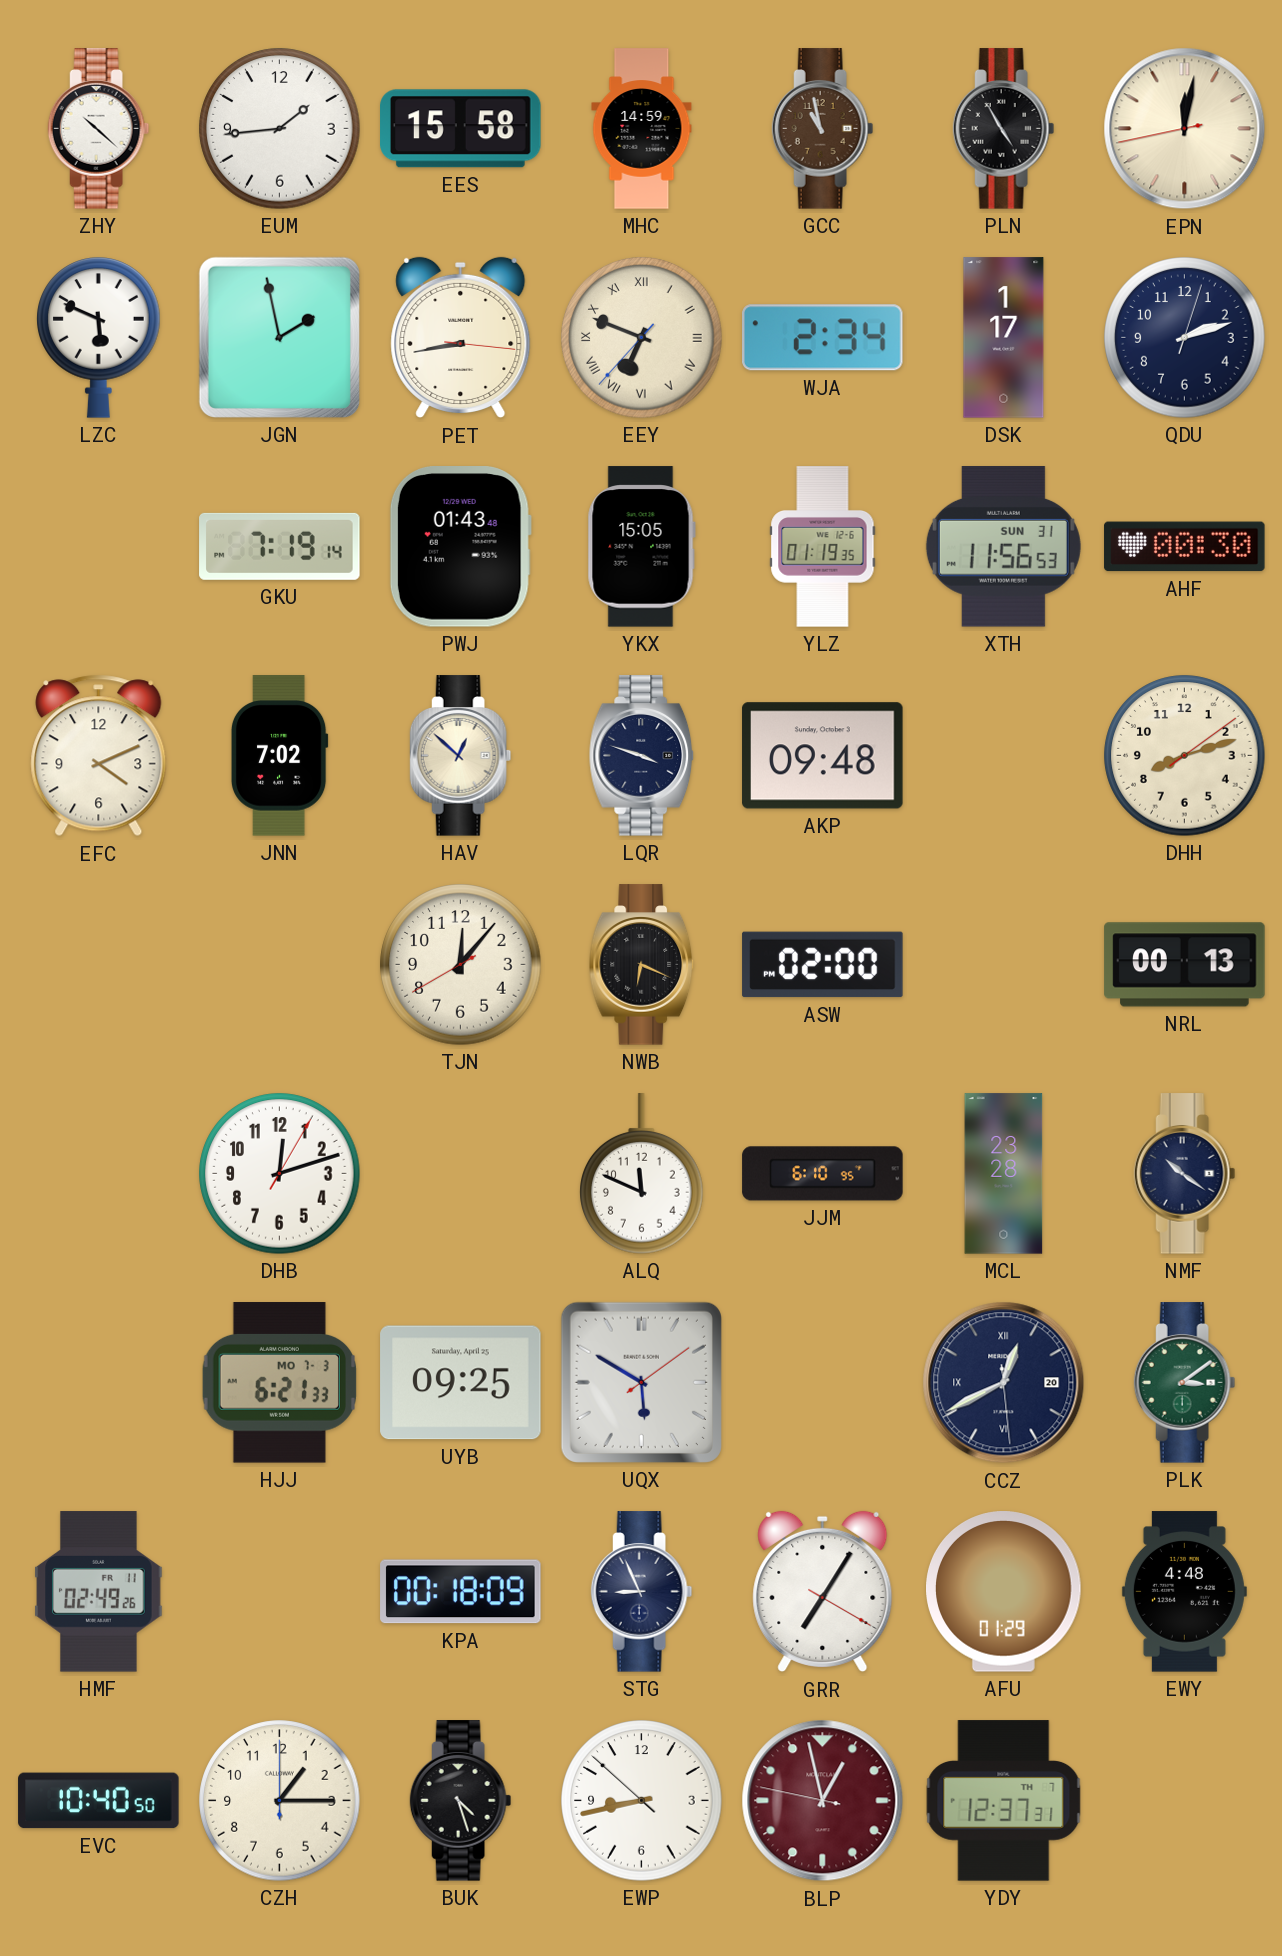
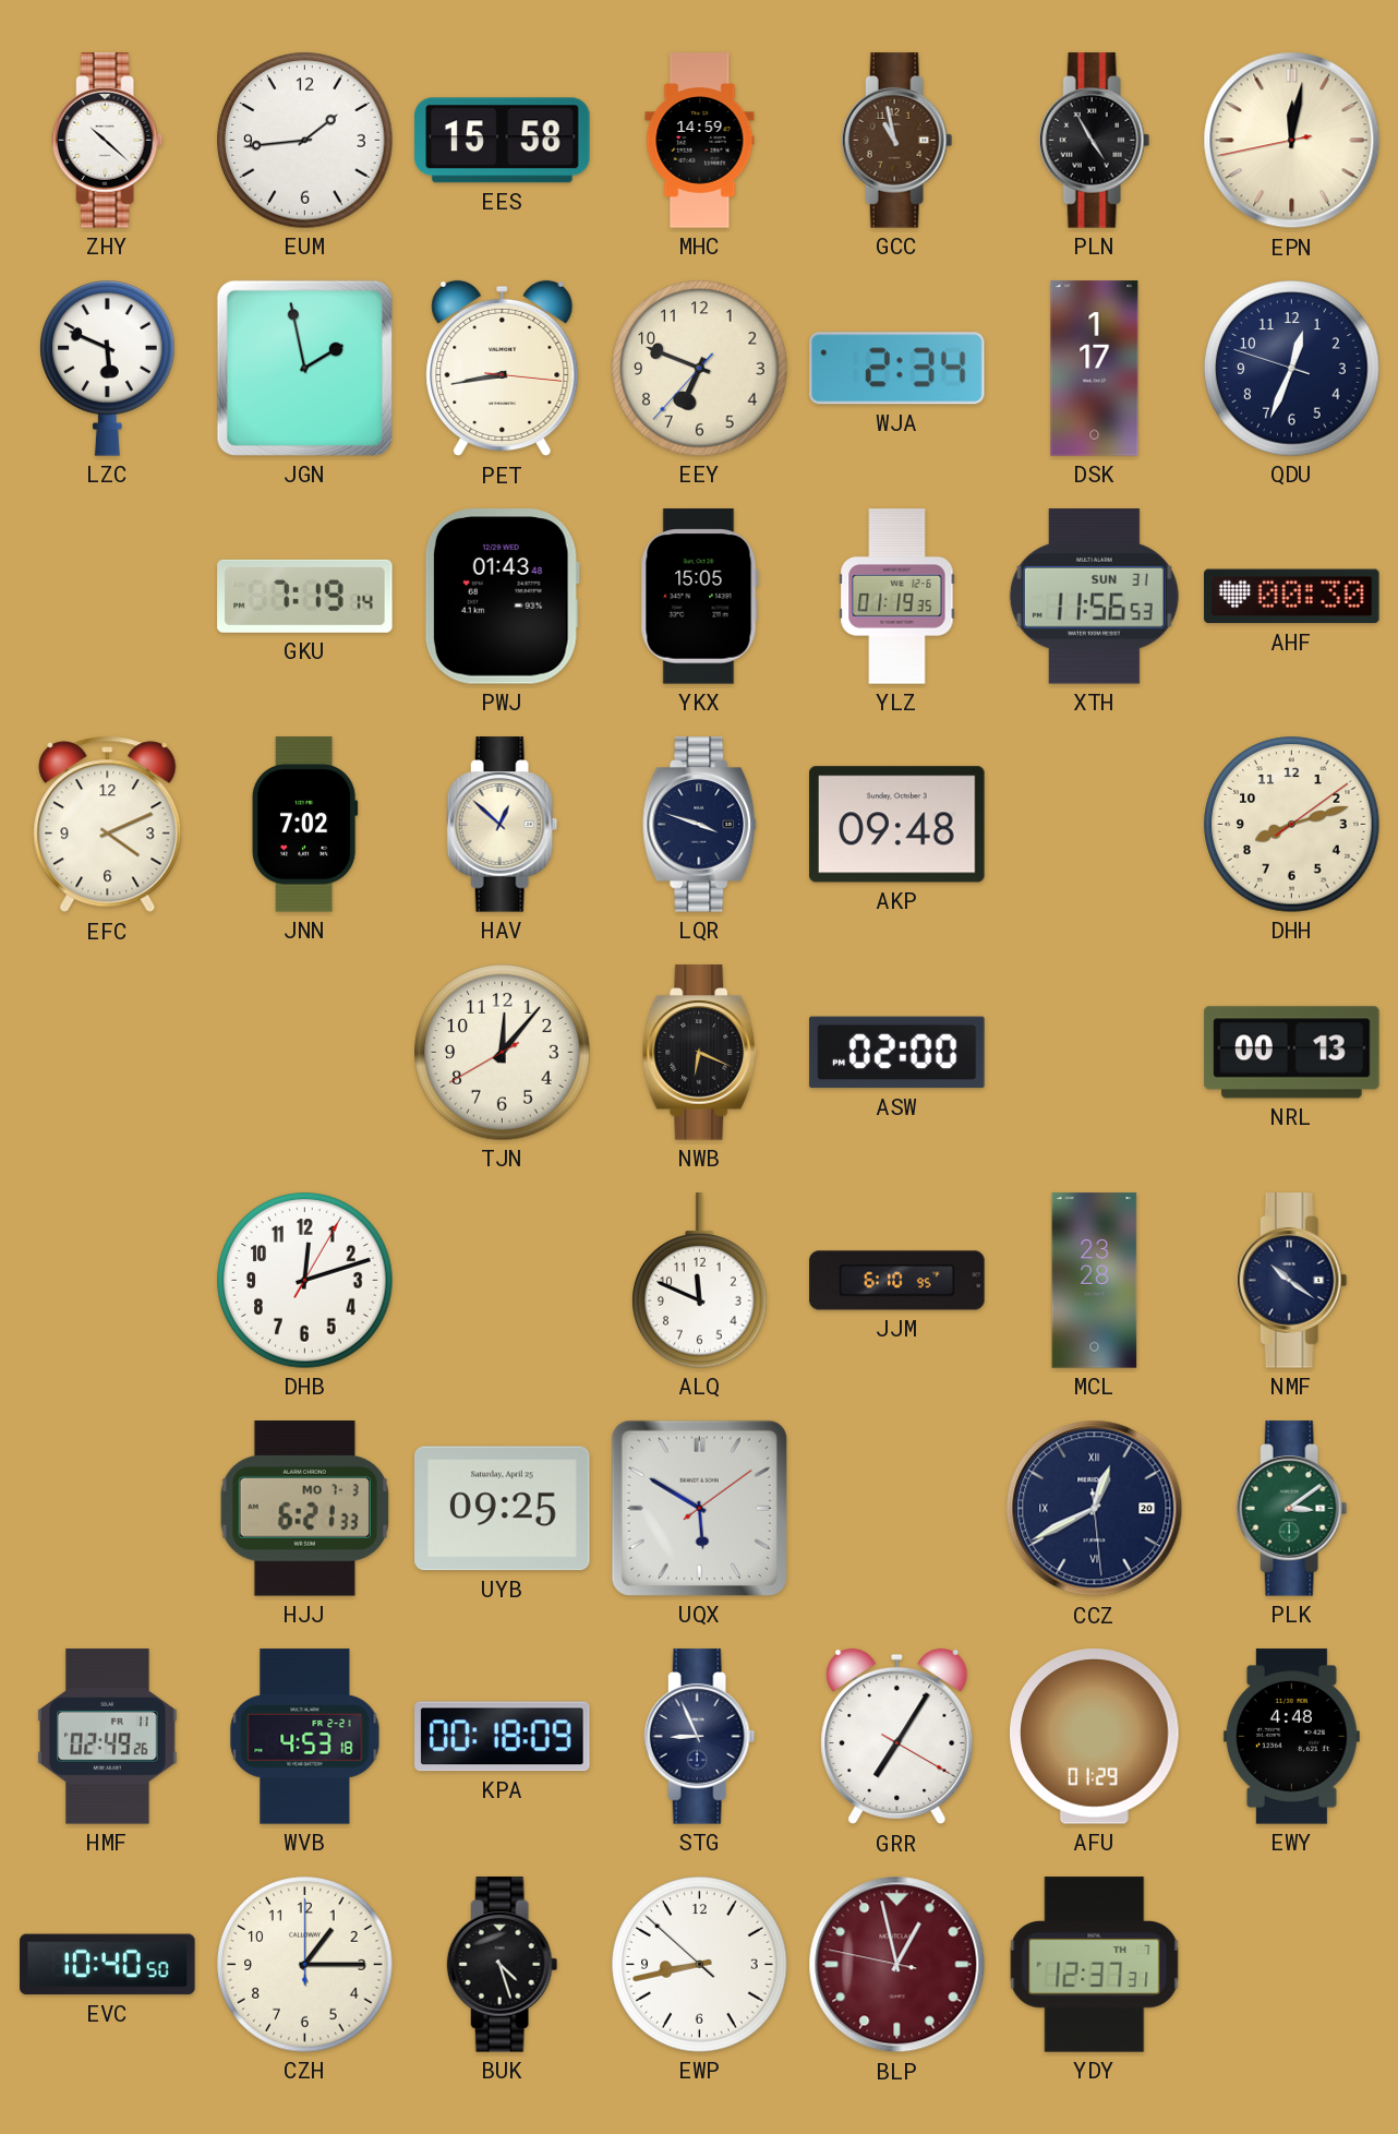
EEY numerals: Roman -> Arabic
QDU: 2:12 -> 12:33
WVB: none -> 4:53
